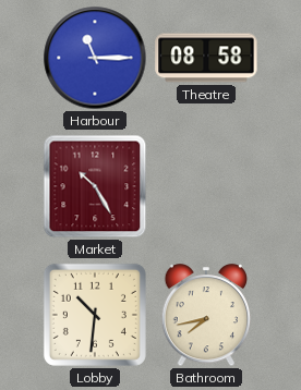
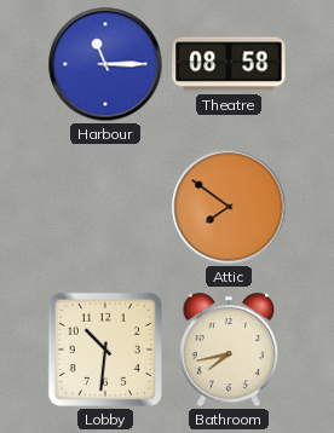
Market: 10:25 -> none
Attic: none -> 7:51
